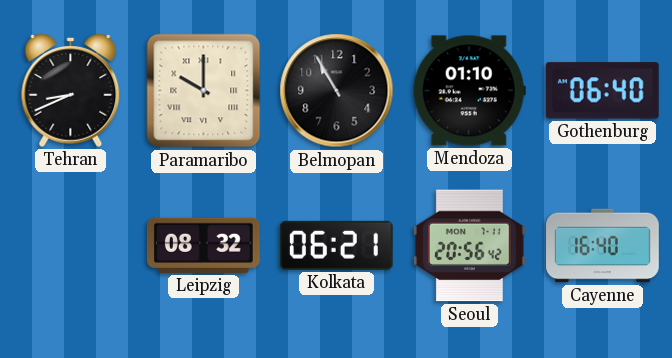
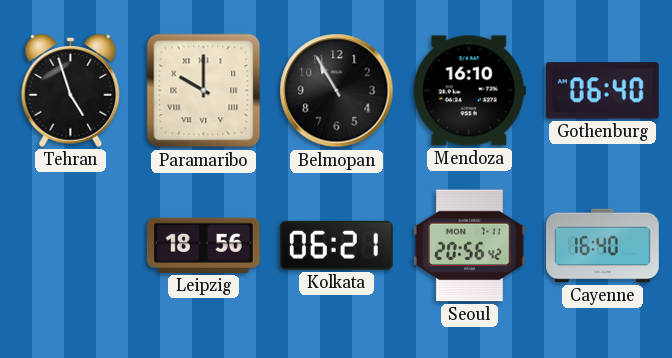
Tehran: 8:41 -> 4:57
Mendoza: 01:10 -> 16:10
Leipzig: 08:32 -> 18:56
